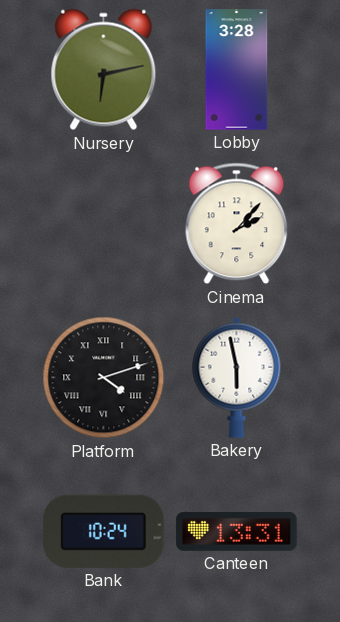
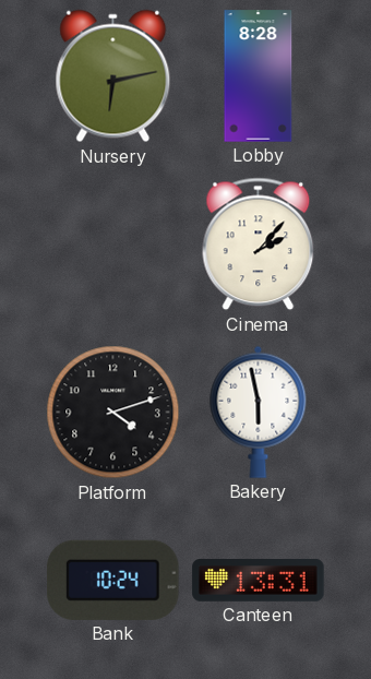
Lobby: 3:28 -> 8:28
Platform numerals: Roman -> Arabic
